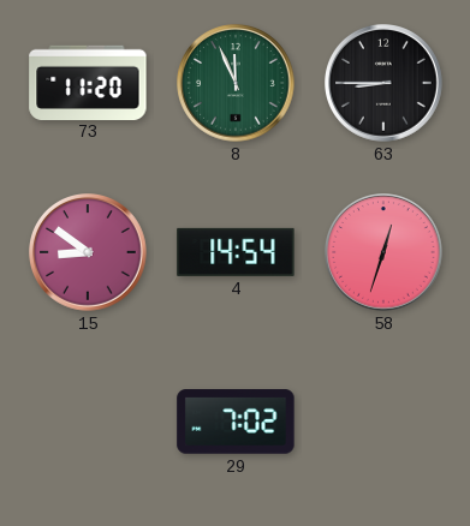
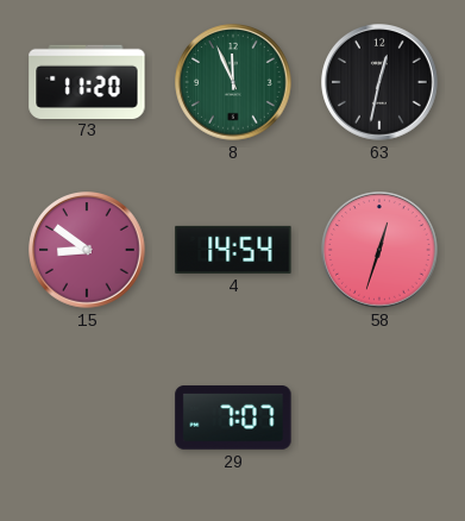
63: 8:45 -> 12:32
29: 7:02 -> 7:07
